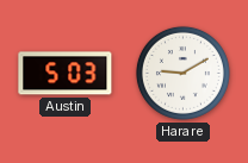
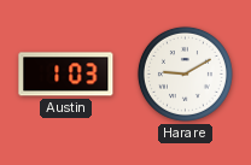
Austin: 5:03 -> 1:03
